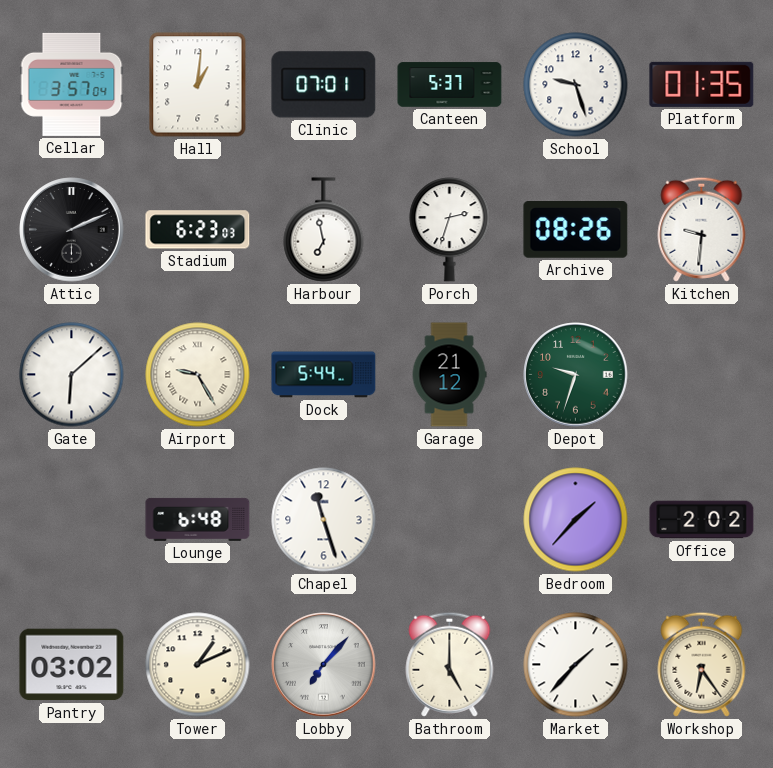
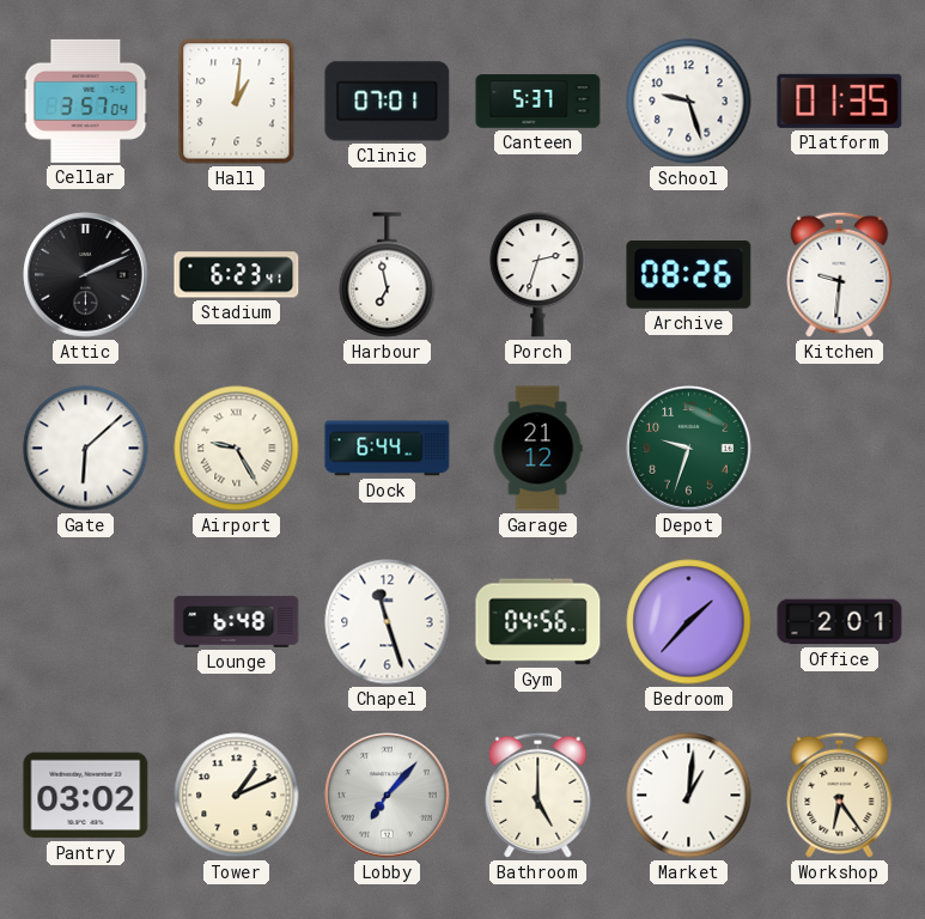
Stadium: 6:23:03 -> 6:23:41
Dock: 5:44 -> 6:44
Gym: none -> 04:56
Office: 2:02 -> 2:01
Market: 1:37 -> 1:01
